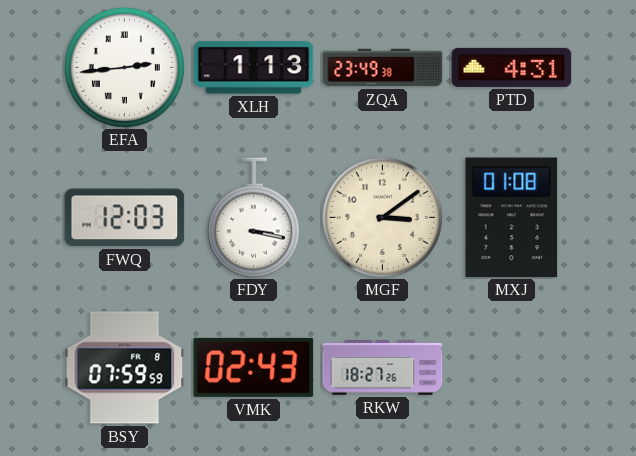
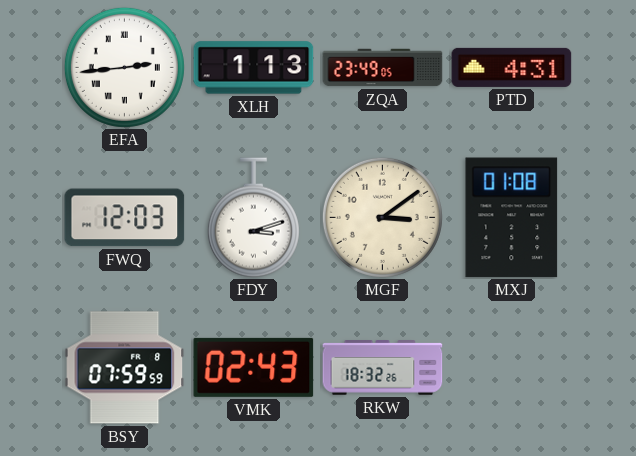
ZQA: 23:49:38 -> 23:49:05
FDY: 3:17 -> 3:12
RKW: 18:27 -> 18:32
